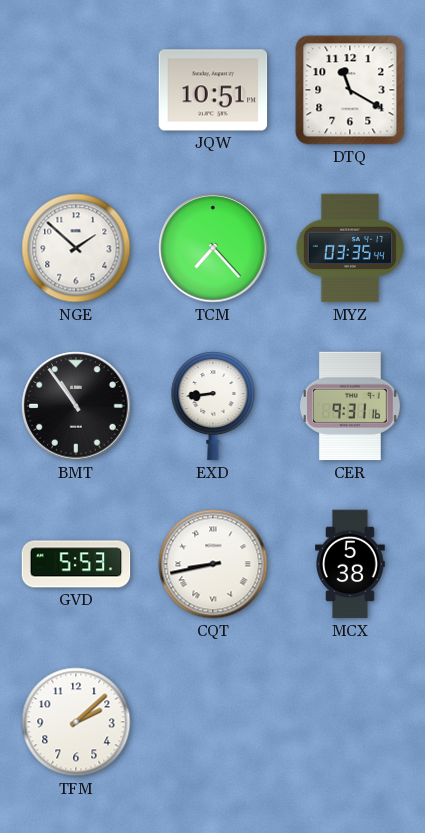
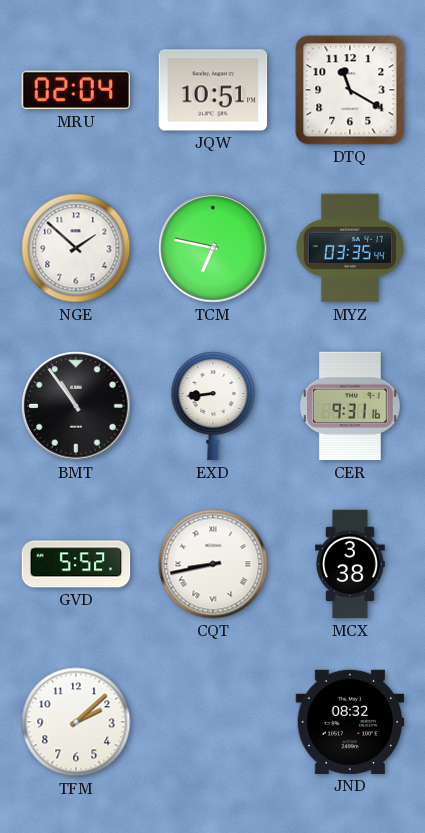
MRU: none -> 02:04
TCM: 7:23 -> 6:47
GVD: 5:53 -> 5:52
MCX: 5:38 -> 3:38
JND: none -> 08:32
